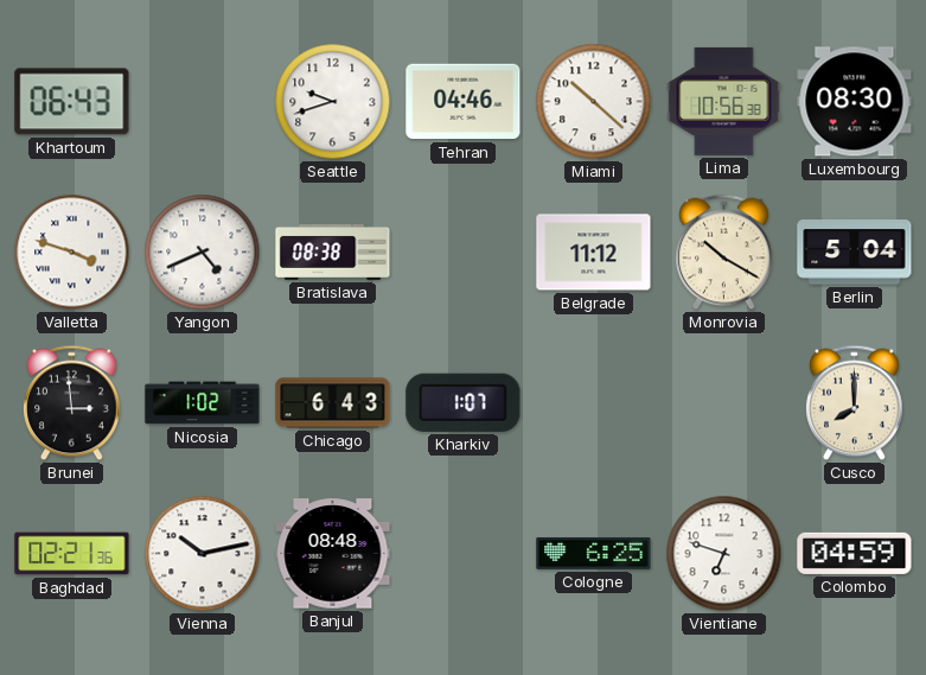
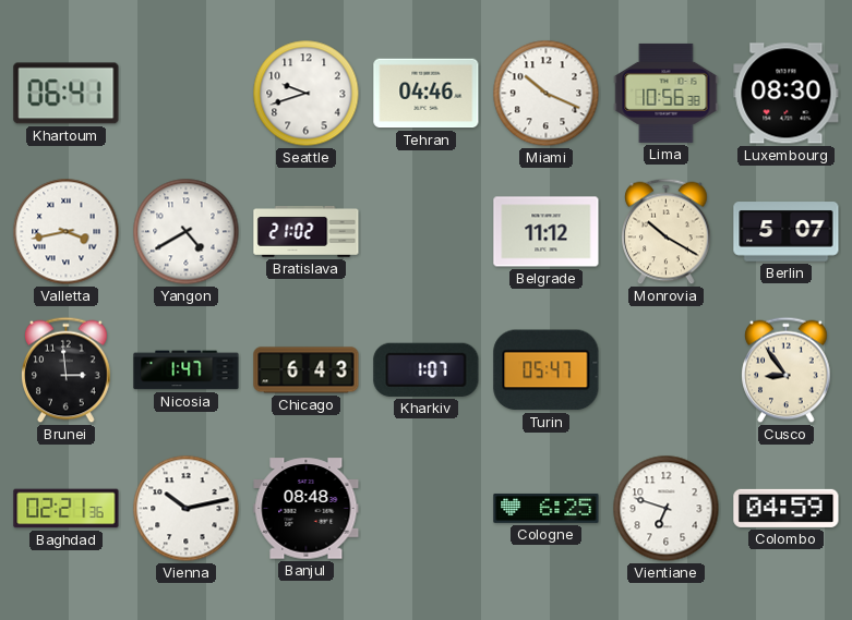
Khartoum: 06:43 -> 06:41
Miami: 10:22 -> 10:19
Valletta: 3:48 -> 3:43
Yangon: 4:41 -> 4:40
Bratislava: 08:38 -> 21:02
Berlin: 5:04 -> 5:07
Nicosia: 1:02 -> 1:47
Turin: none -> 05:47
Cusco: 8:00 -> 8:54
